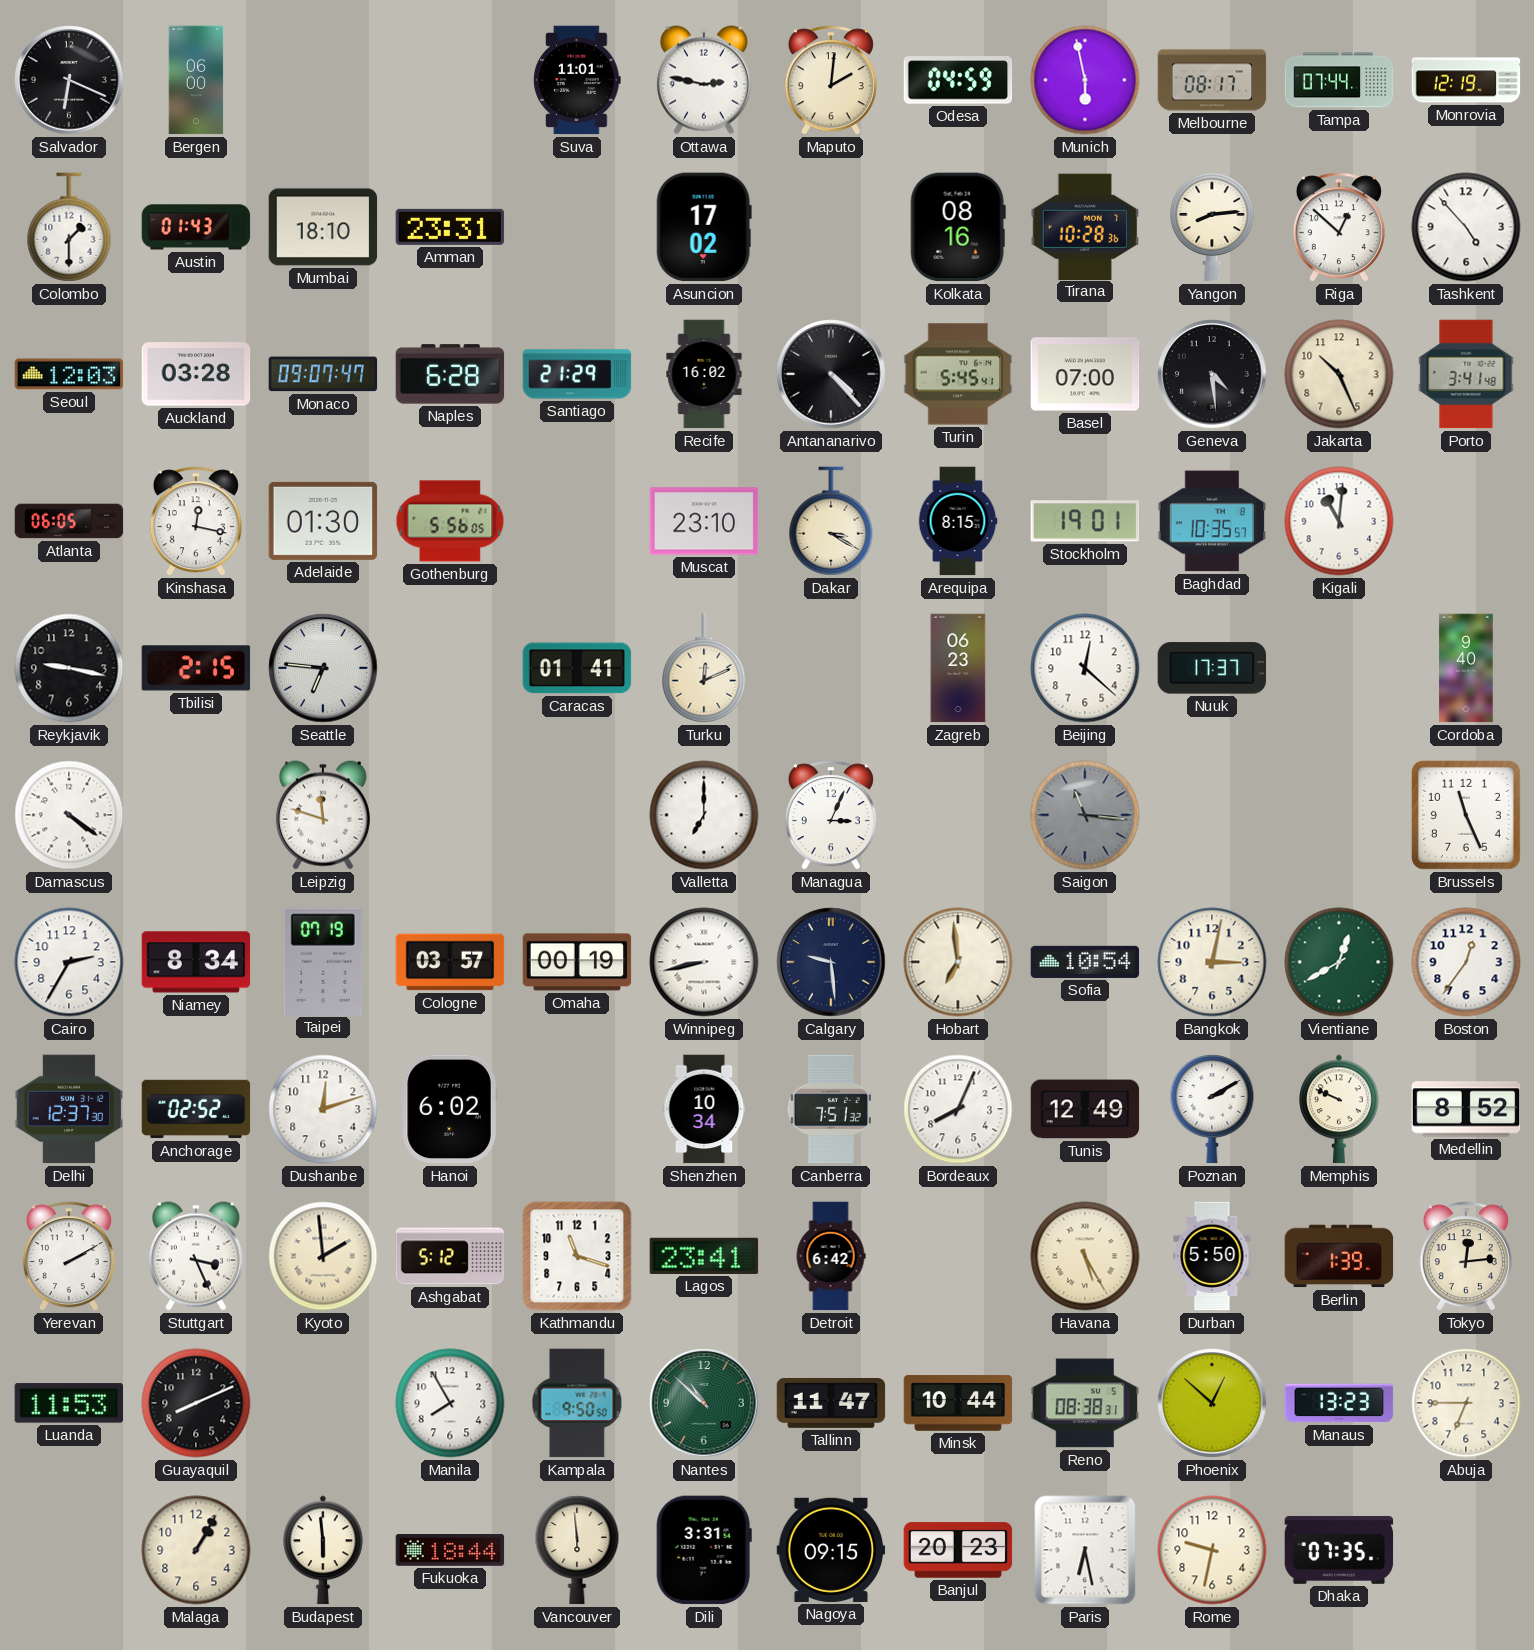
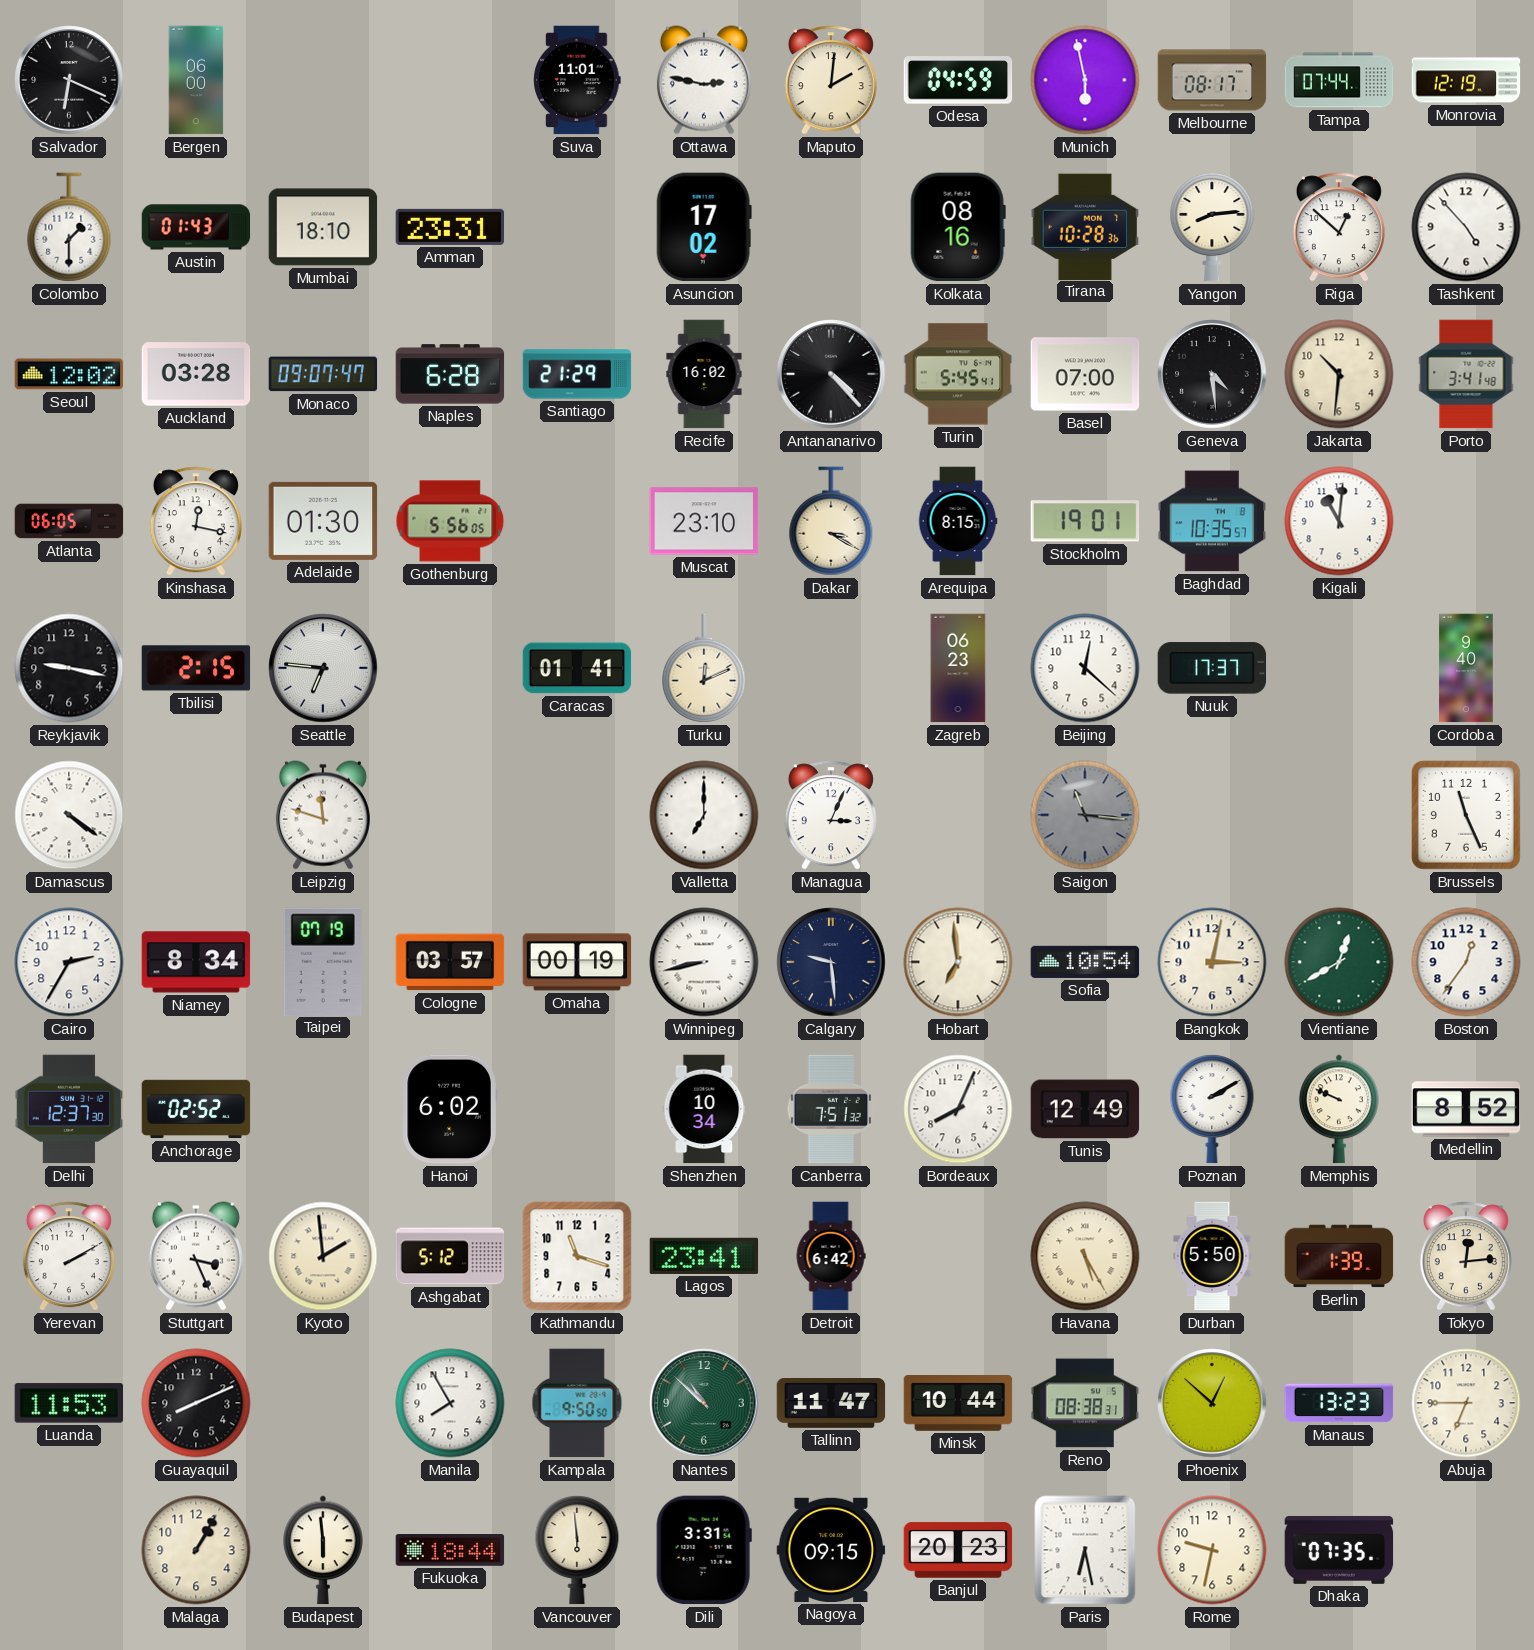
Seoul: 12:03 -> 12:02
Jakarta: 10:26 -> 10:31
Dushanbe: 12:12 -> none
